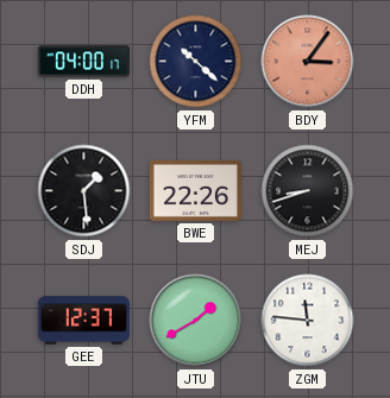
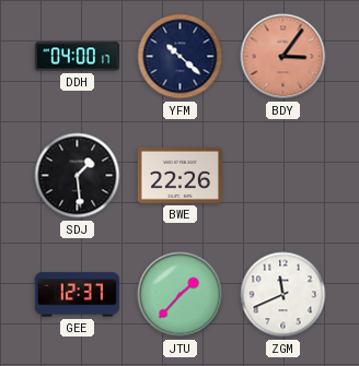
MEJ: 8:42 -> none
JTU: 1:40 -> 1:37
ZGM: 11:46 -> 11:41
